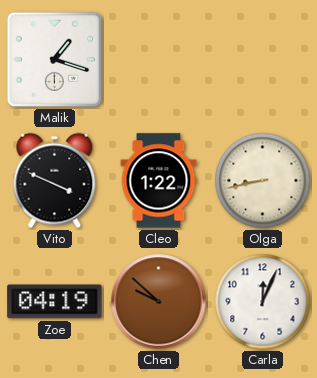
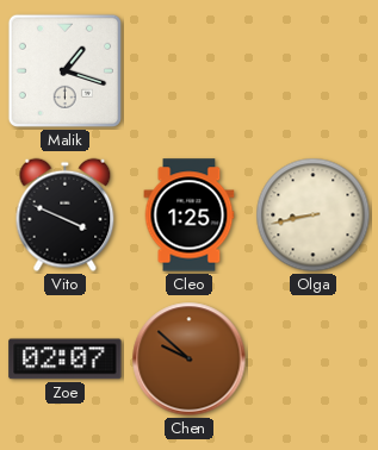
Cleo: 1:22 -> 1:25
Zoe: 04:19 -> 02:07
Carla: 12:04 -> none
